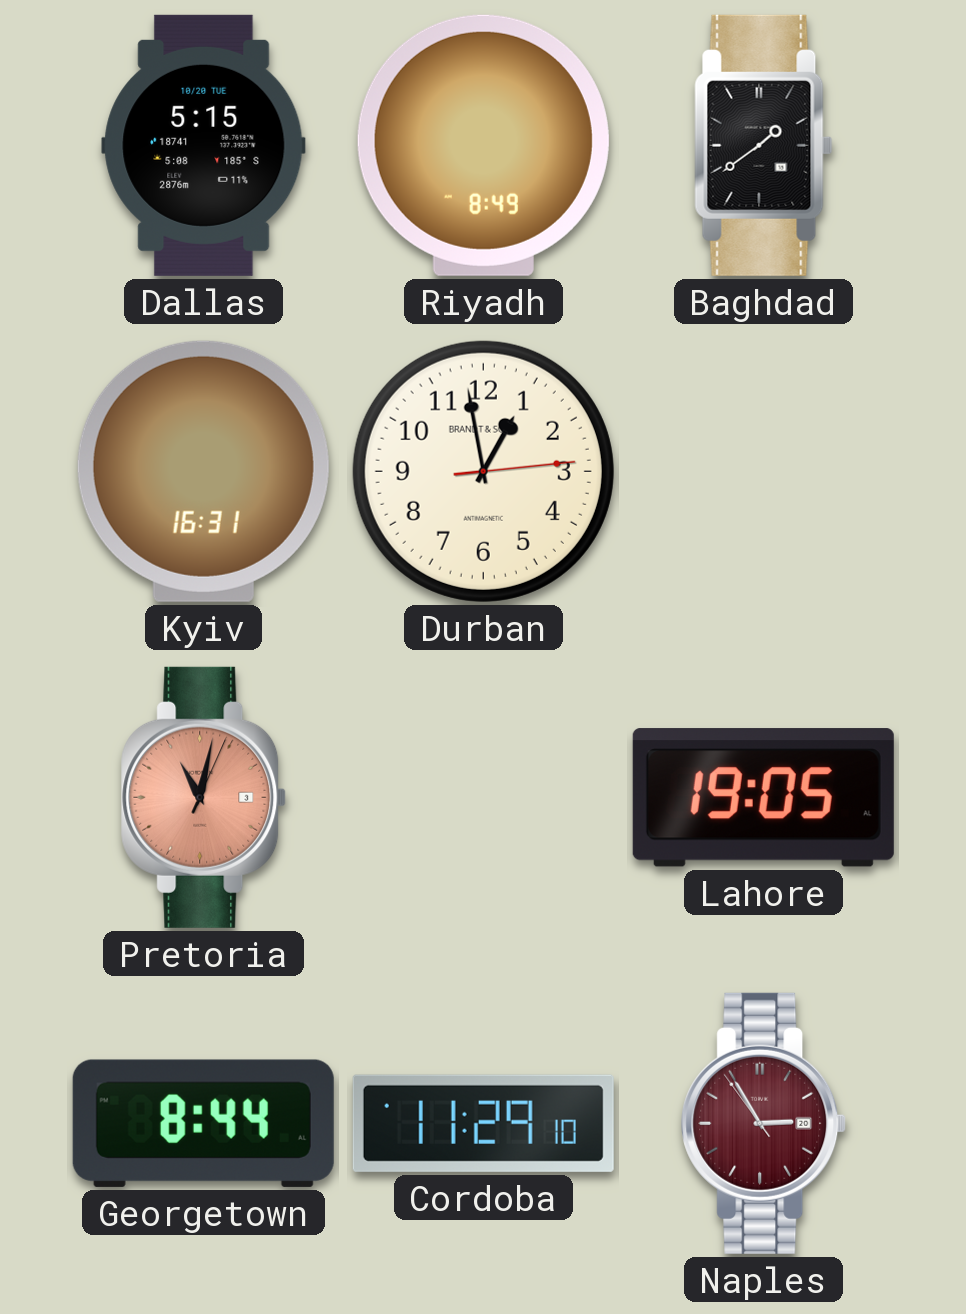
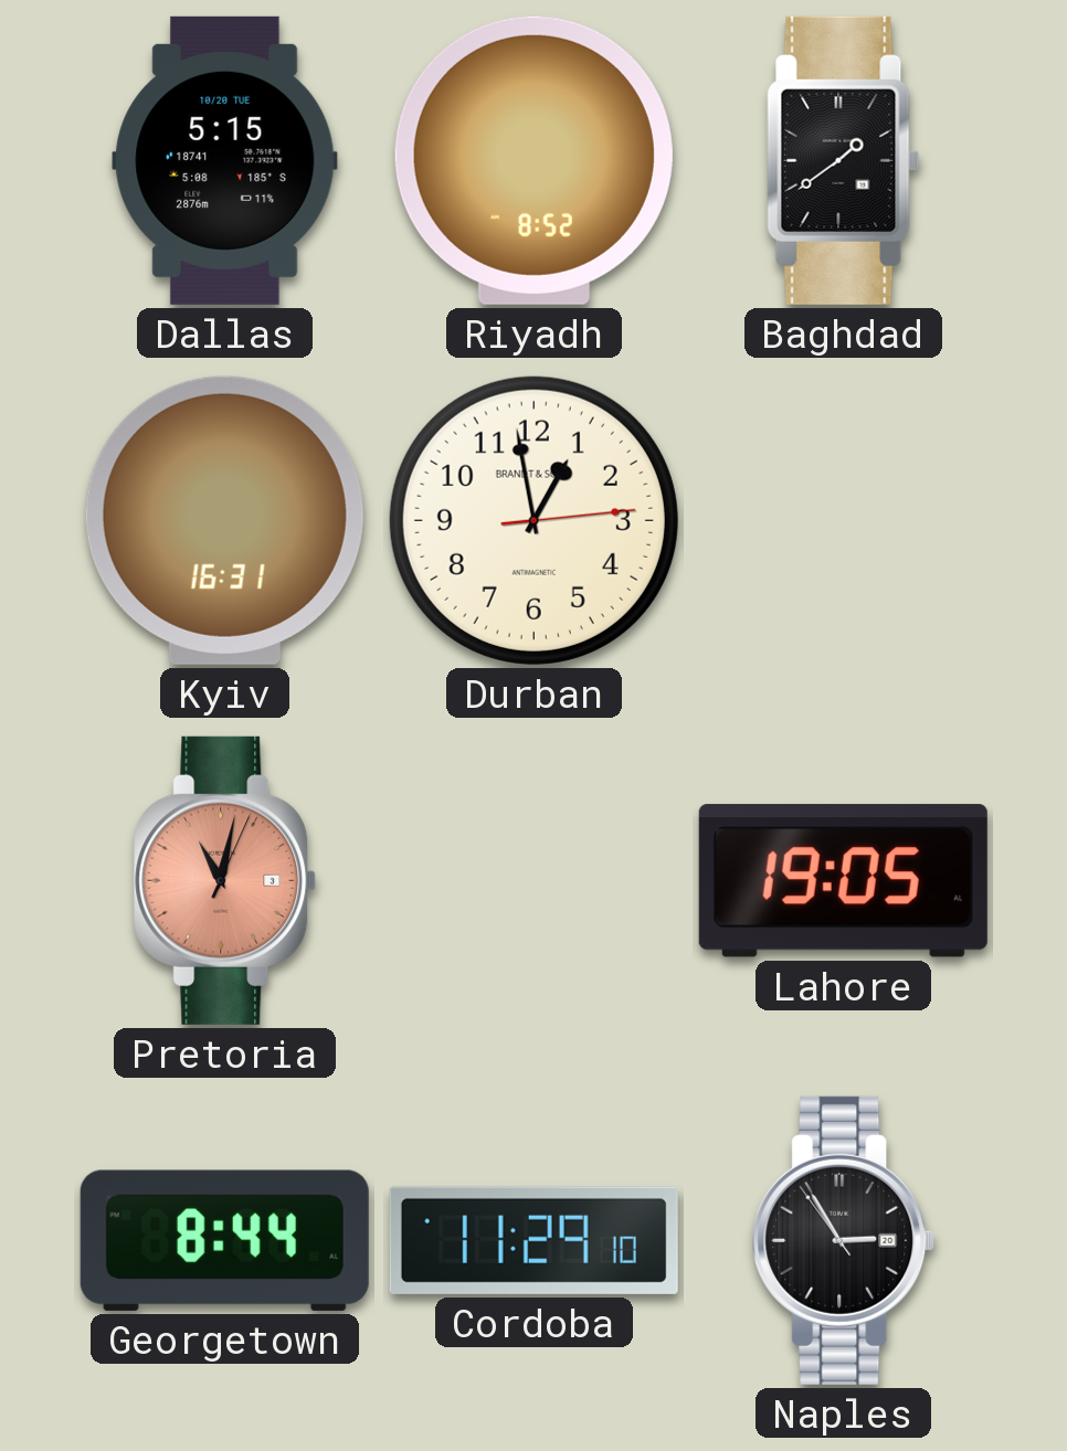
Riyadh: 8:49 -> 8:52
Naples dial: burgundy -> black
